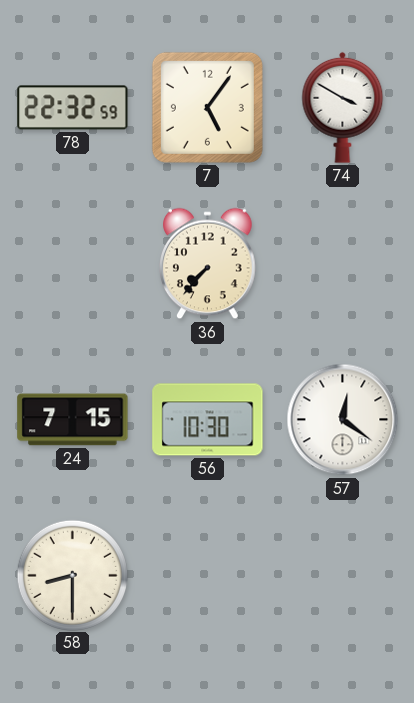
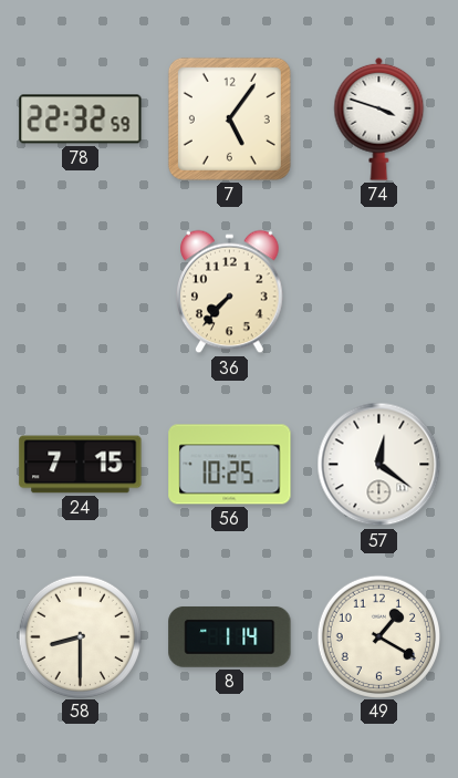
74: 3:50 -> 3:48
56: 10:30 -> 10:25
8: none -> 1:14
49: none -> 1:20
